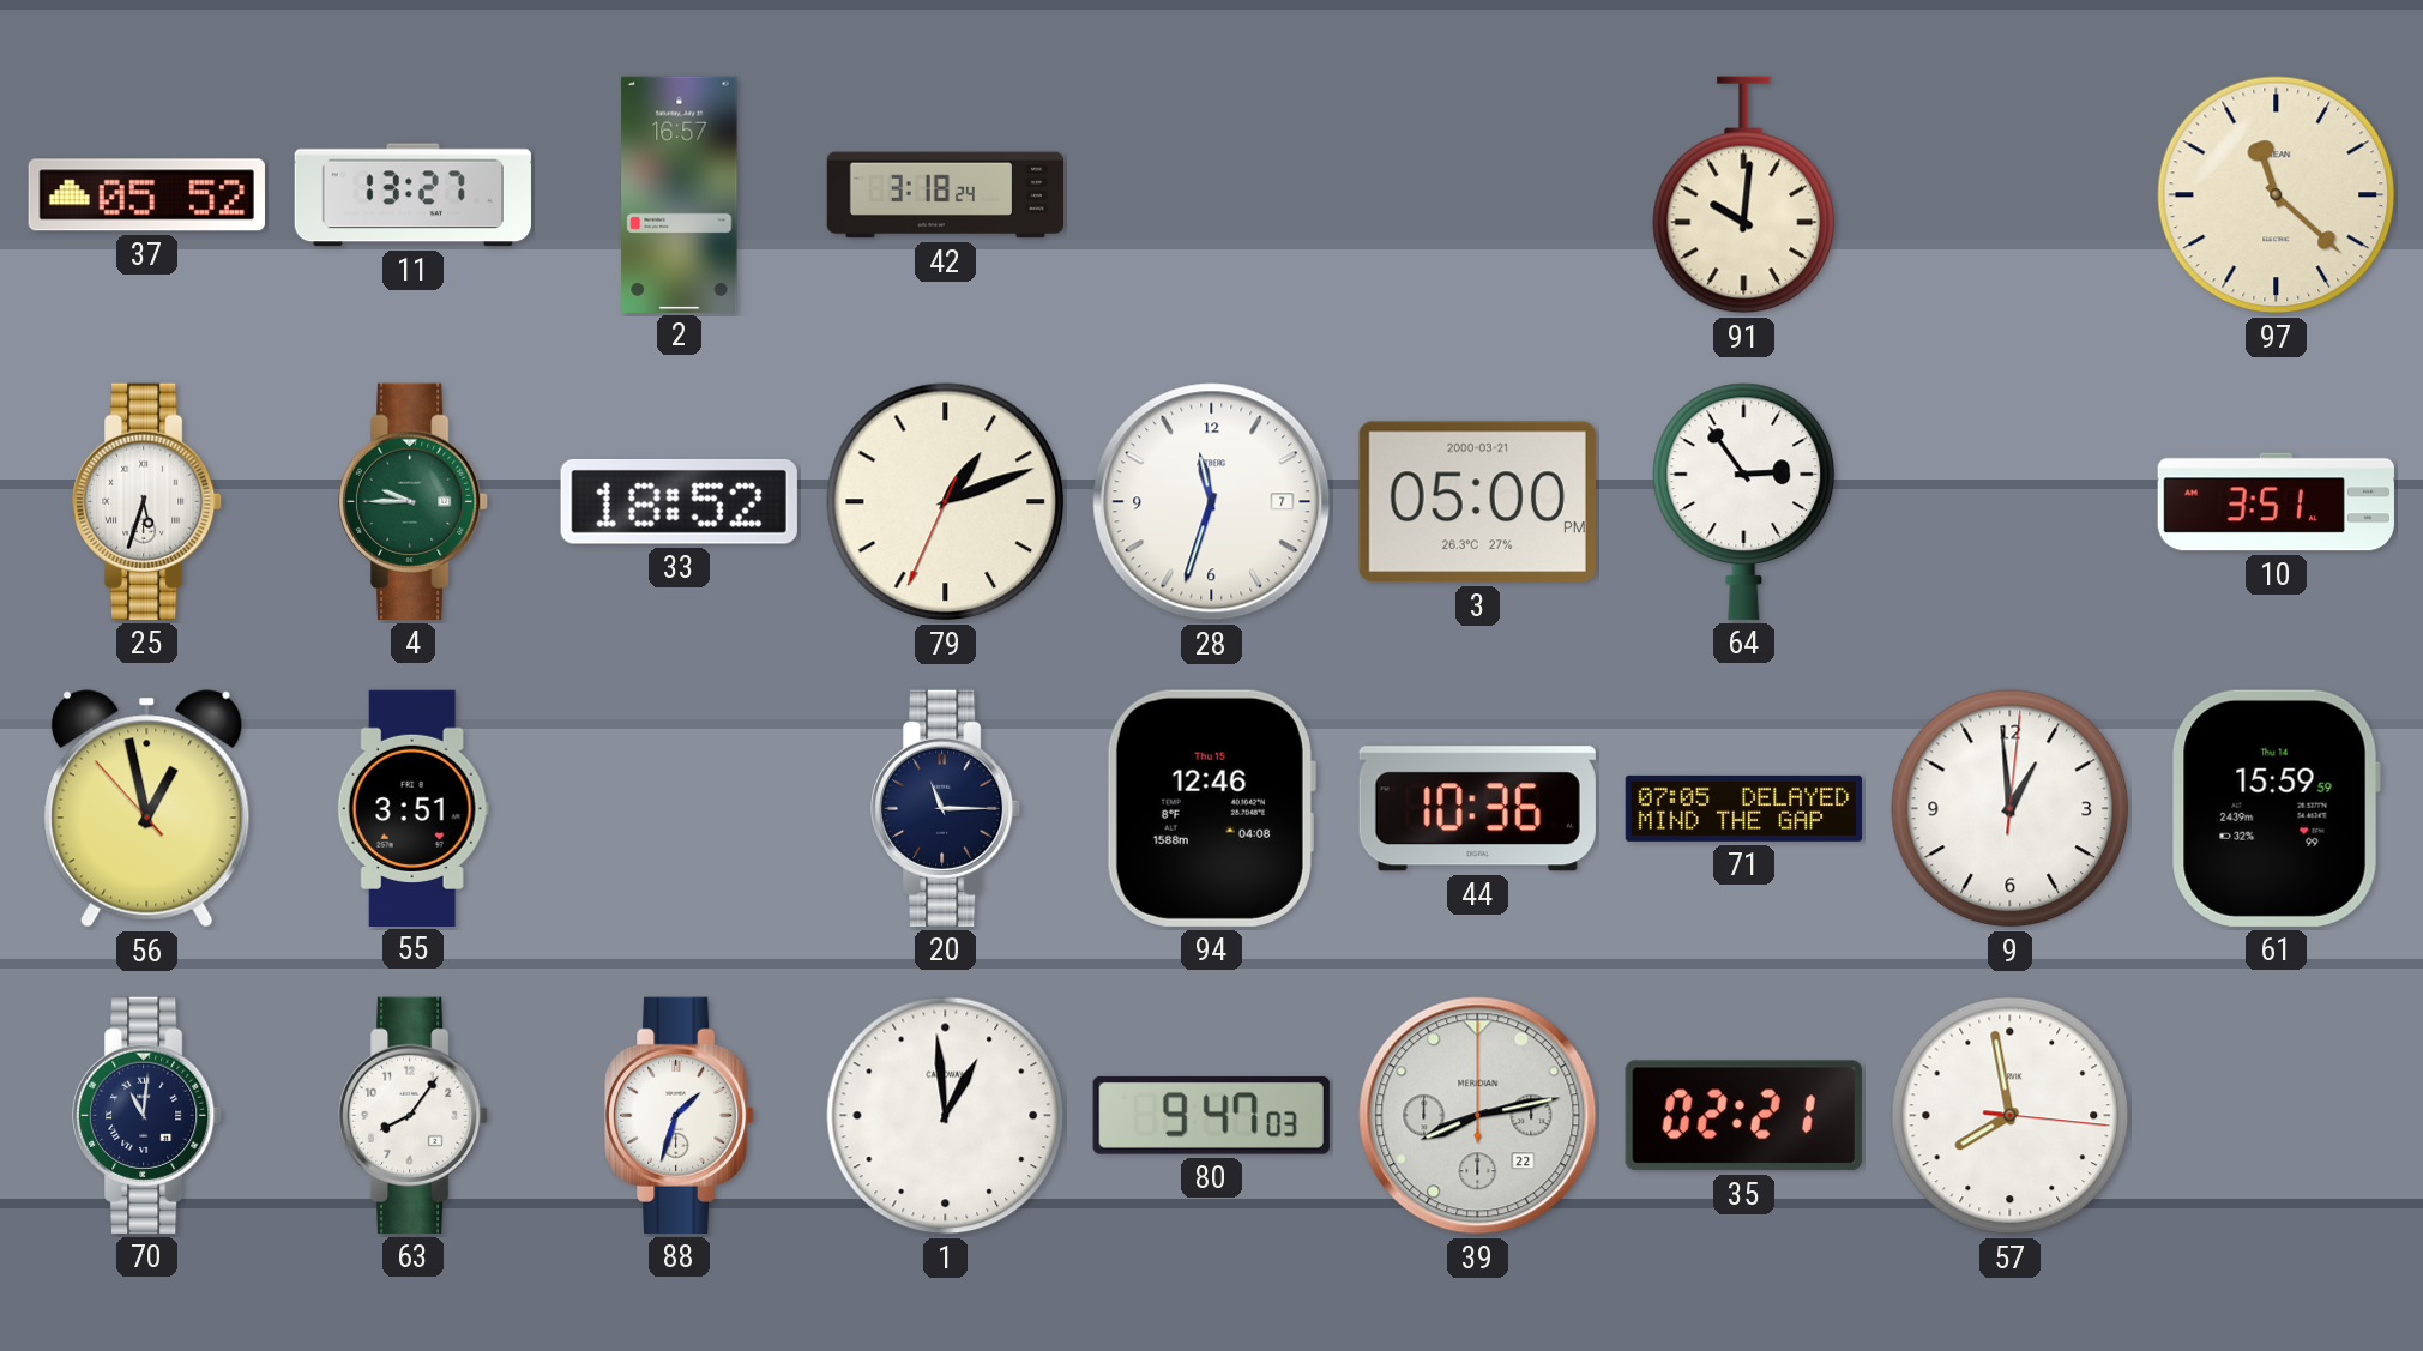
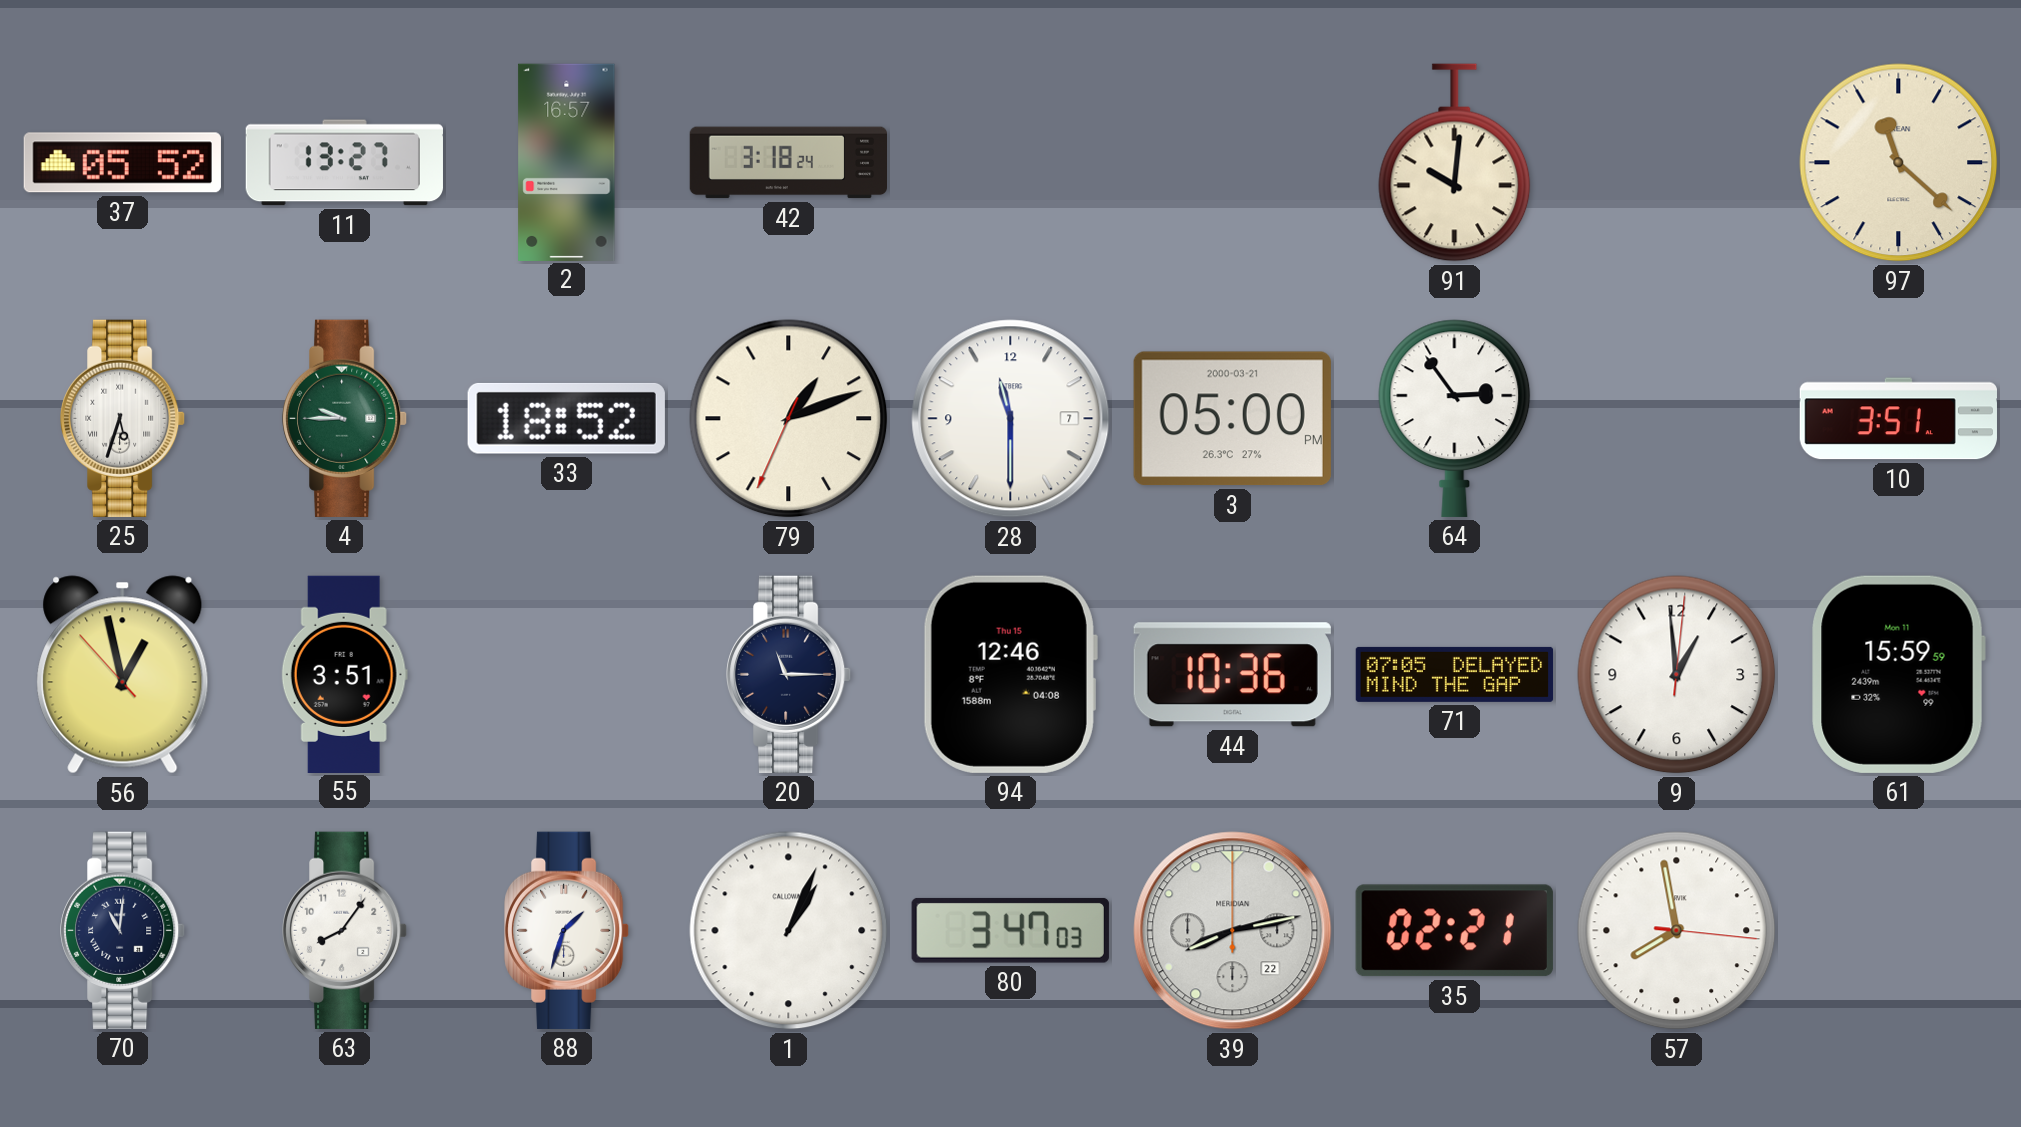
28: 11:33 -> 11:30
61 date: Thu 14 -> Mon 11
1: 12:59 -> 1:04
80: 9:47 -> 3:47
